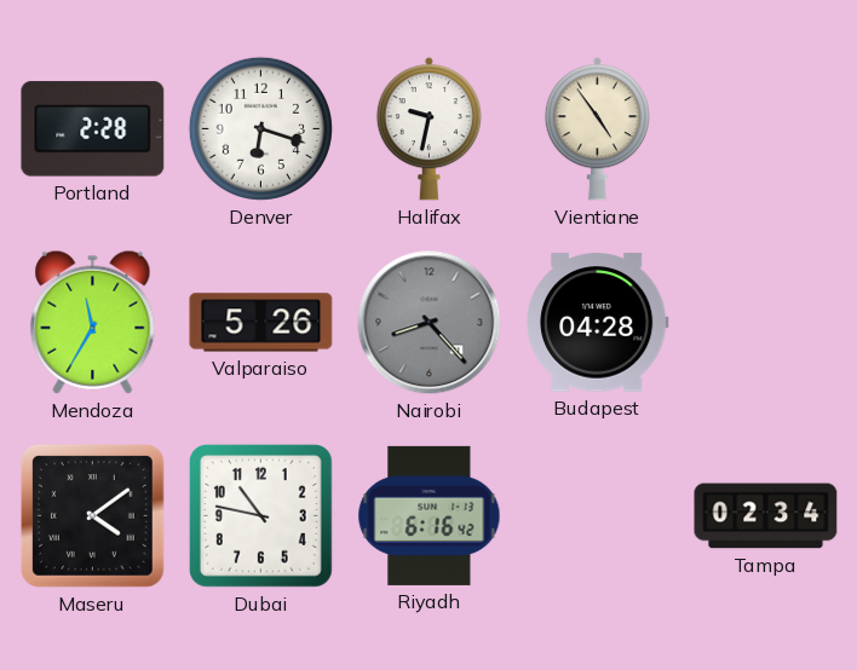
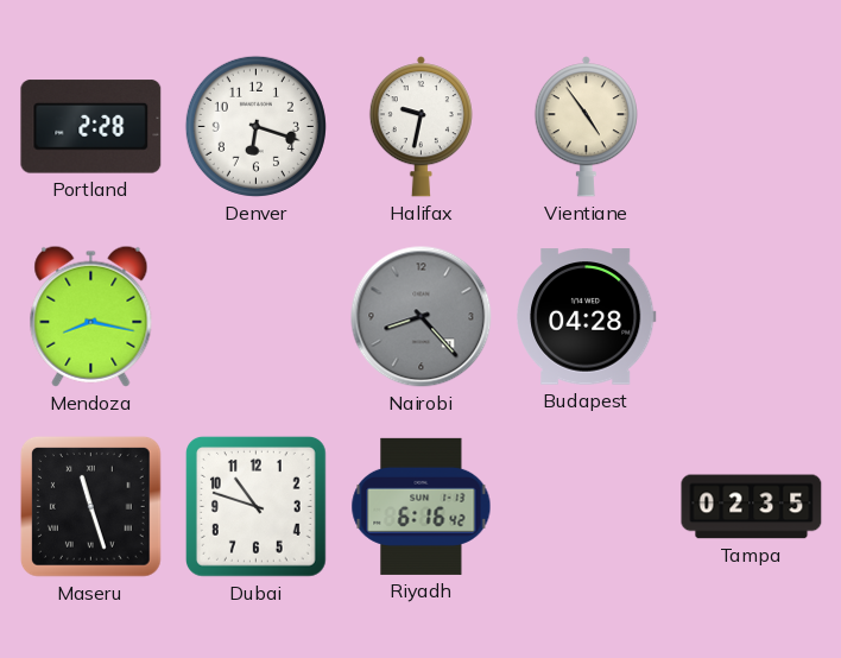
Mendoza: 11:35 -> 8:17
Valparaiso: 5:26 -> none
Maseru: 4:09 -> 11:27
Dubai: 10:47 -> 10:48
Tampa: 02:34 -> 02:35
